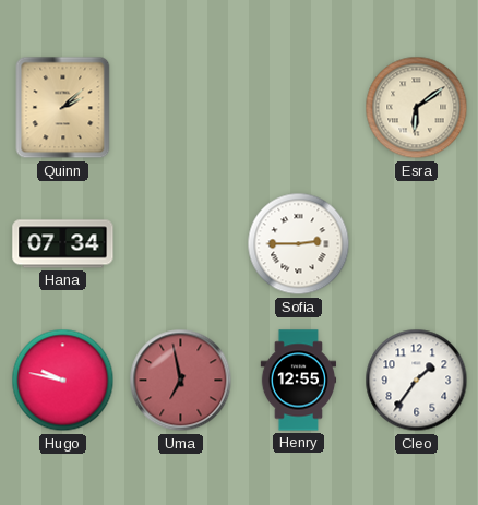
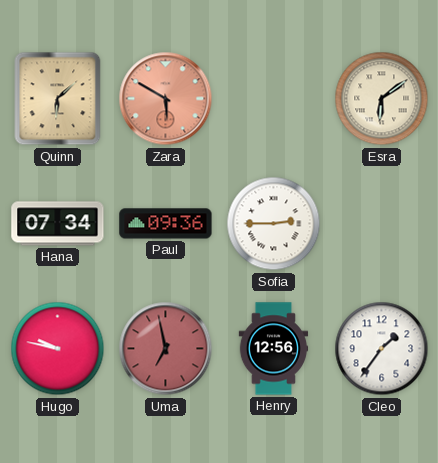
Quinn: 2:08 -> 6:08
Zara: none -> 5:50
Paul: none -> 09:36
Henry: 12:55 -> 12:56
